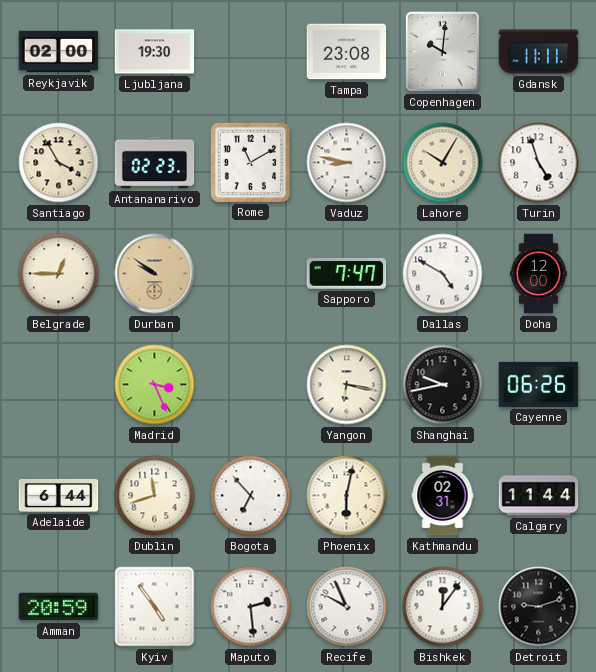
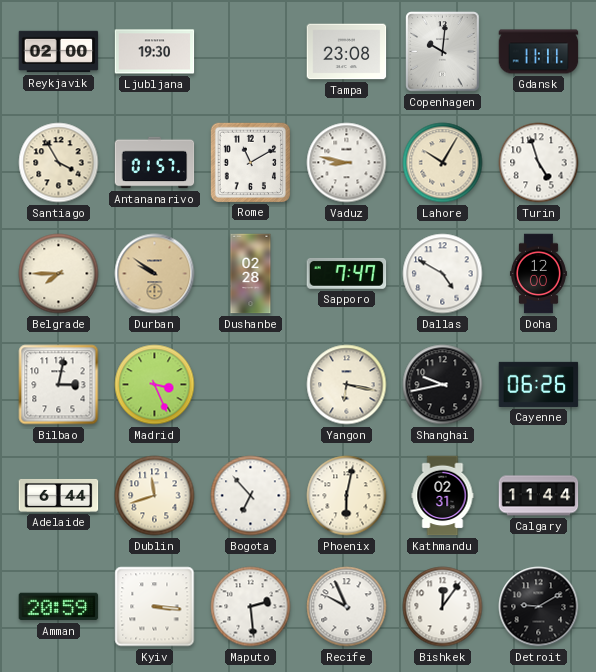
Antananarivo: 02:23 -> 01:57
Belgrade: 12:45 -> 7:45
Dushanbe: none -> 02:28
Bilbao: none -> 3:02
Kyiv: 4:54 -> 3:16
Detroit: 9:12 -> 9:10
